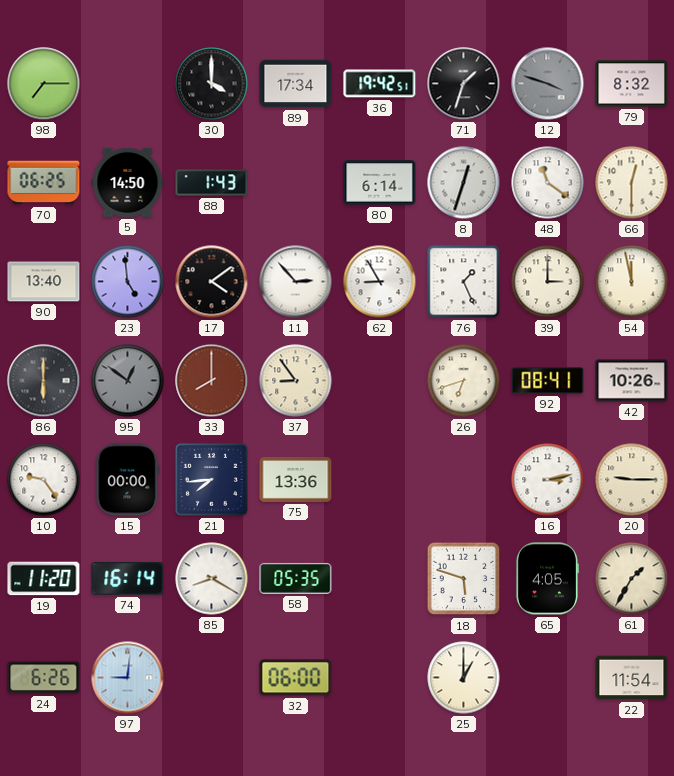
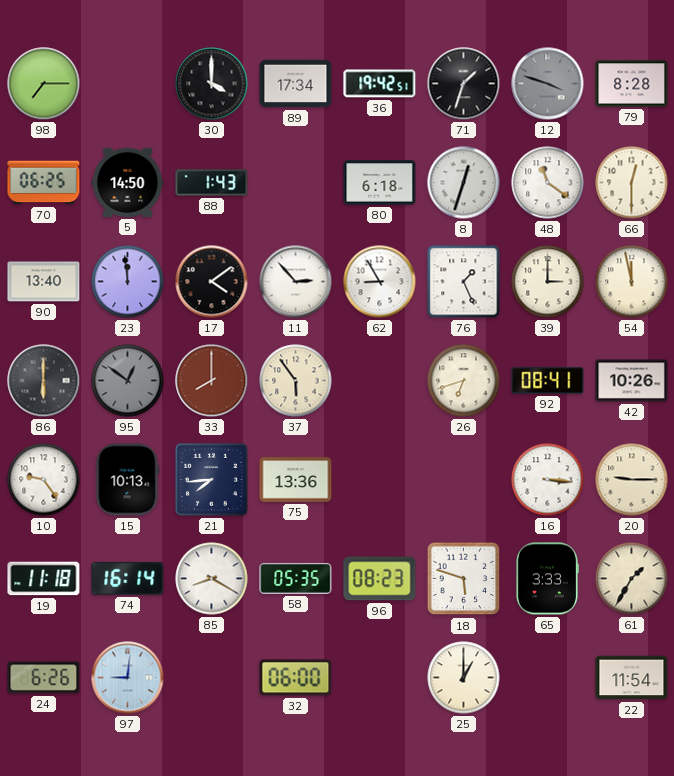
79: 8:32 -> 8:28
80: 6:14 -> 6:18
23: 4:59 -> 11:59
37: 8:54 -> 5:54
15: 00:00 -> 10:13
16: 3:13 -> 3:16
19: 11:20 -> 11:18
96: none -> 08:23
65: 4:05 -> 3:33
